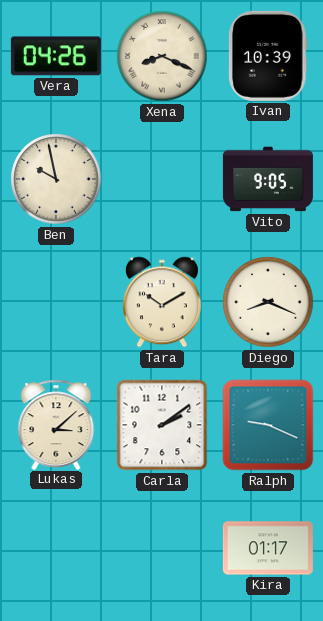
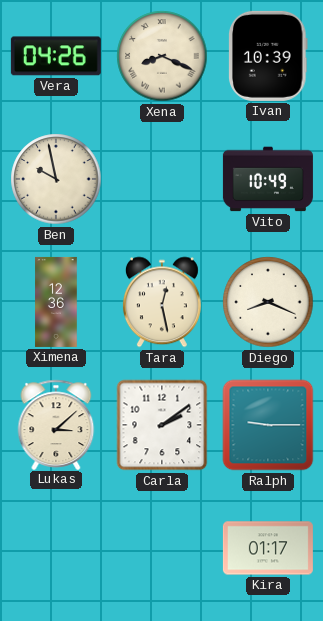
Vito: 9:05 -> 10:49
Ximena: none -> 12:36
Tara: 10:10 -> 12:28
Ralph: 9:19 -> 9:15
